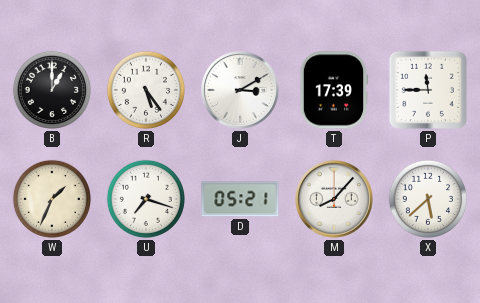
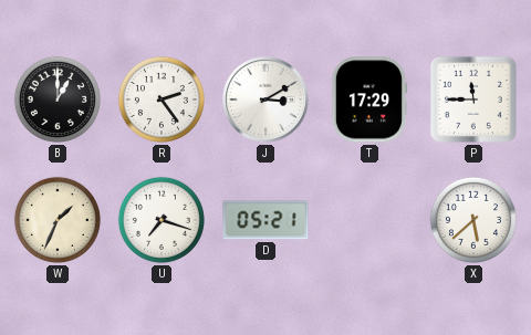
R: 5:24 -> 2:24
T: 17:39 -> 17:29
M: 8:07 -> none
